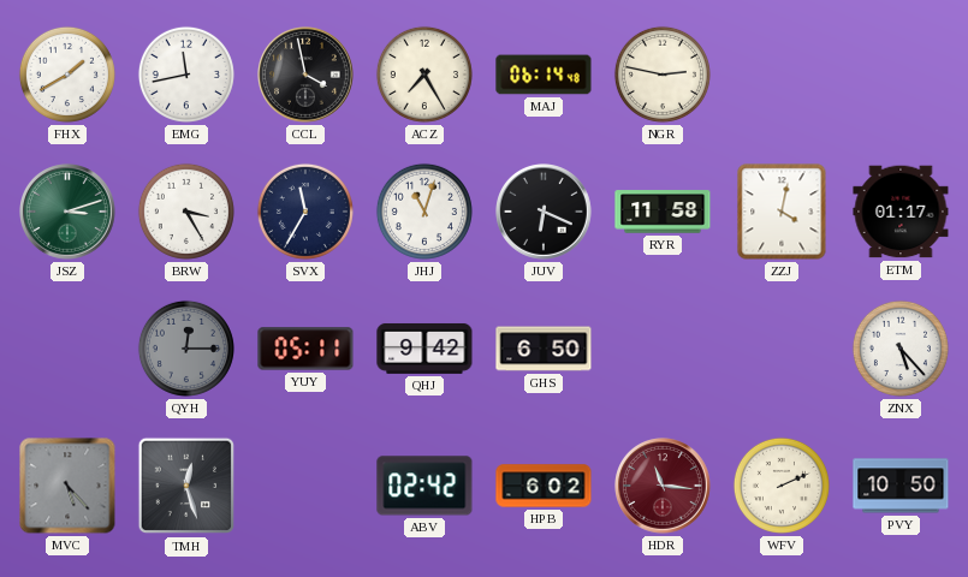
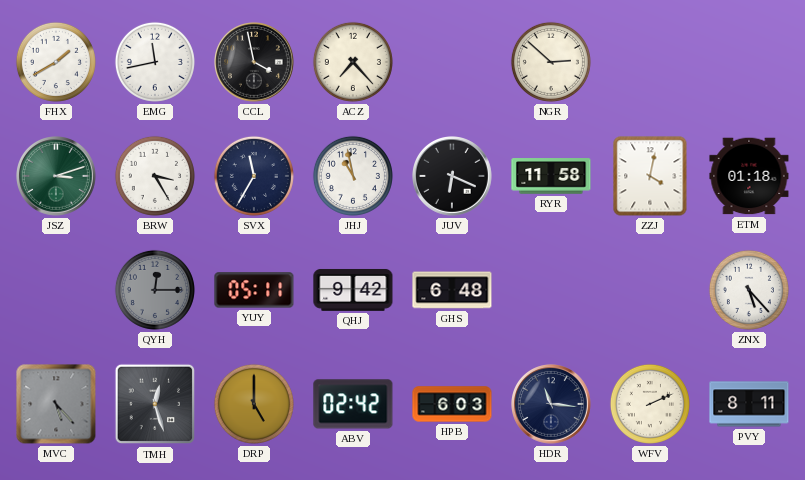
ACZ: 7:25 -> 7:23
MAJ: 06:14 -> none
NGR: 2:47 -> 2:52
JHJ: 11:03 -> 10:58
ETM: 01:17 -> 01:18
GHS: 6:50 -> 6:48
DRP: none -> 5:00
HPB: 6:02 -> 6:03
HDR dial: burgundy -> navy
PVY: 10:50 -> 8:11
